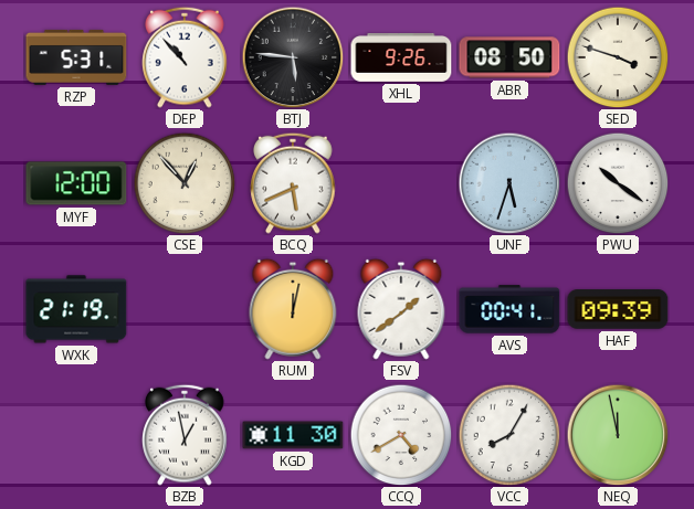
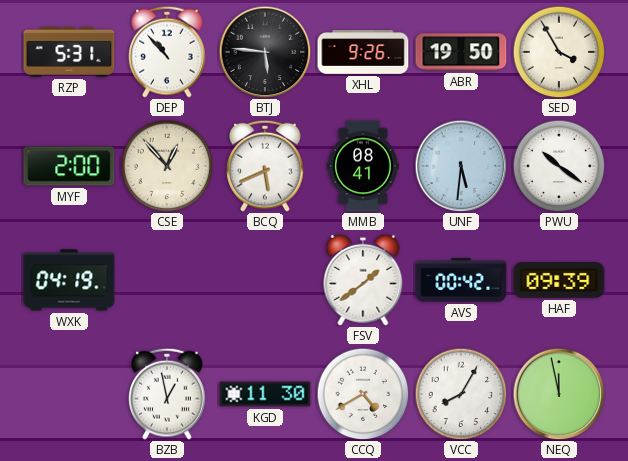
ABR: 08:50 -> 19:50
SED: 3:48 -> 3:55
MYF: 12:00 -> 2:00
MMB: none -> 08:41
UNF: 5:33 -> 5:31
WXK: 21:19 -> 04:19
RUM: 12:02 -> none
AVS: 00:41 -> 00:42
